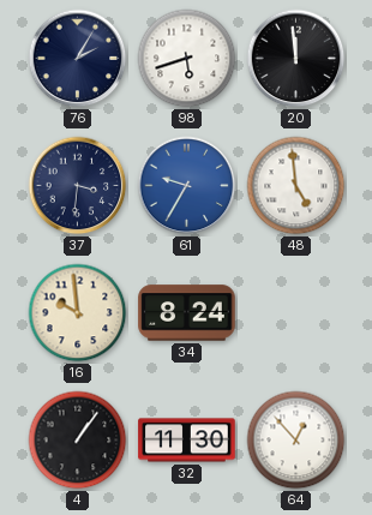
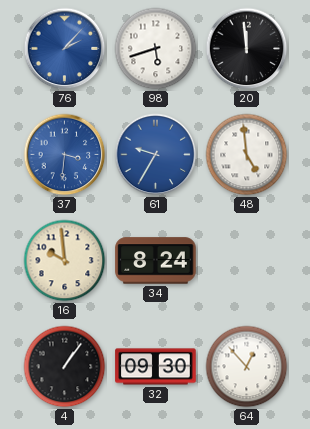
76: 2:05 -> 2:07
76 dial: navy -> blue
37 dial: navy -> blue
32: 11:30 -> 09:30
